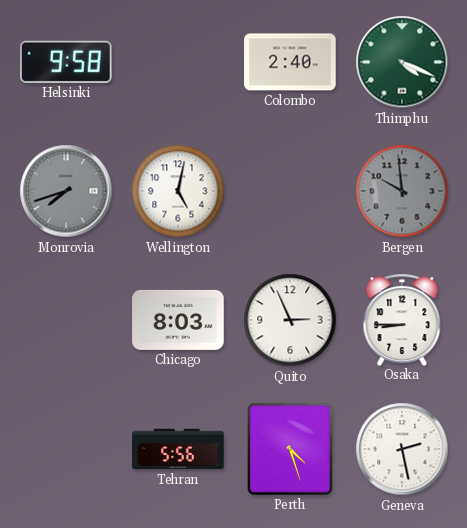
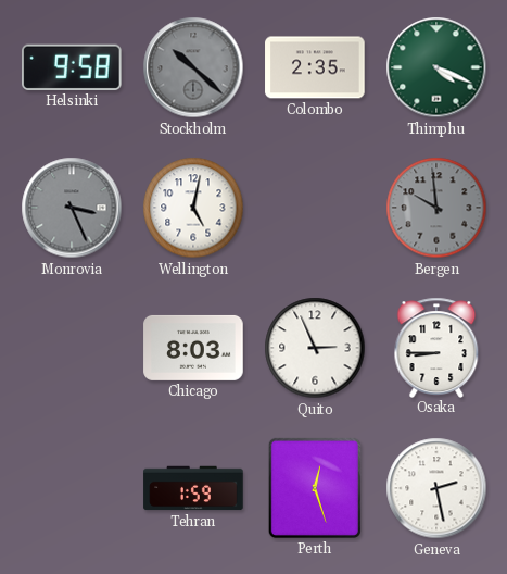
Stockholm: none -> 10:22
Colombo: 2:40 -> 2:35
Monrovia: 7:42 -> 3:26
Tehran: 5:56 -> 1:59
Perth: 4:27 -> 12:27
